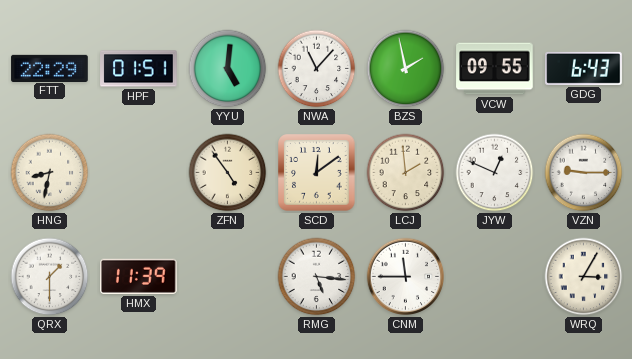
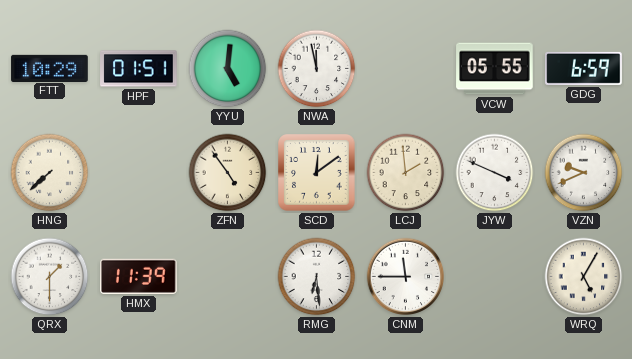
FTT: 22:29 -> 10:29
NWA: 11:07 -> 11:58
BZS: 1:58 -> none
VCW: 09:55 -> 05:55
GDG: 6:43 -> 6:59
HNG: 8:32 -> 7:38
JYW: 12:49 -> 3:49
VZN: 9:15 -> 9:41
RMG: 5:16 -> 6:29
WRQ: 3:05 -> 5:05
